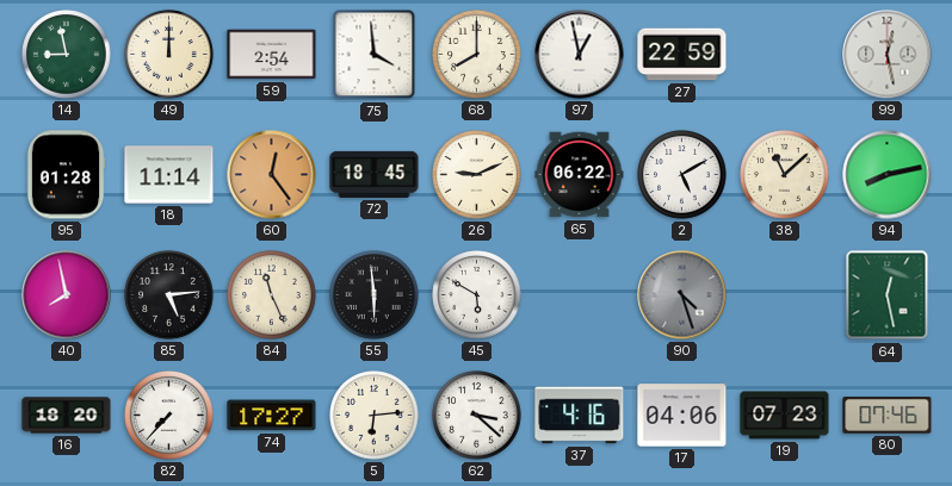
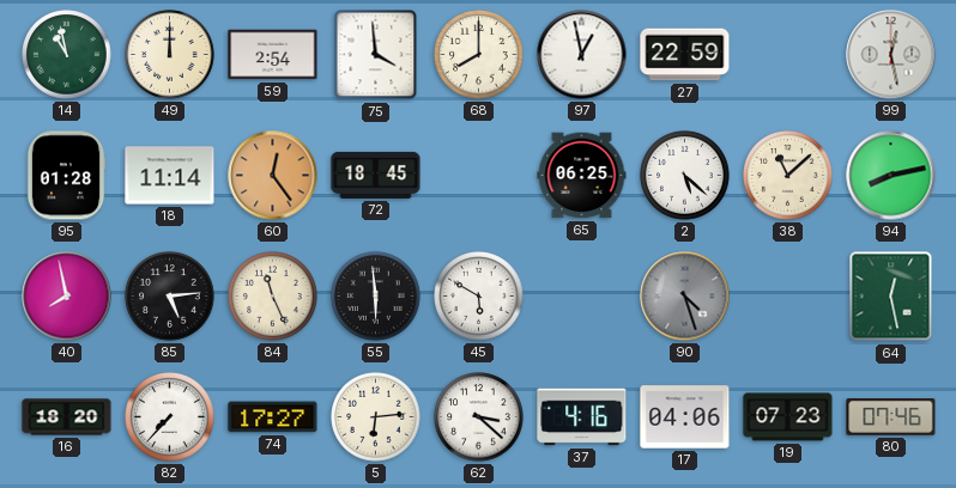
14: 8:58 -> 10:58
26: 9:11 -> none
65: 06:22 -> 06:25
2: 5:10 -> 5:22
